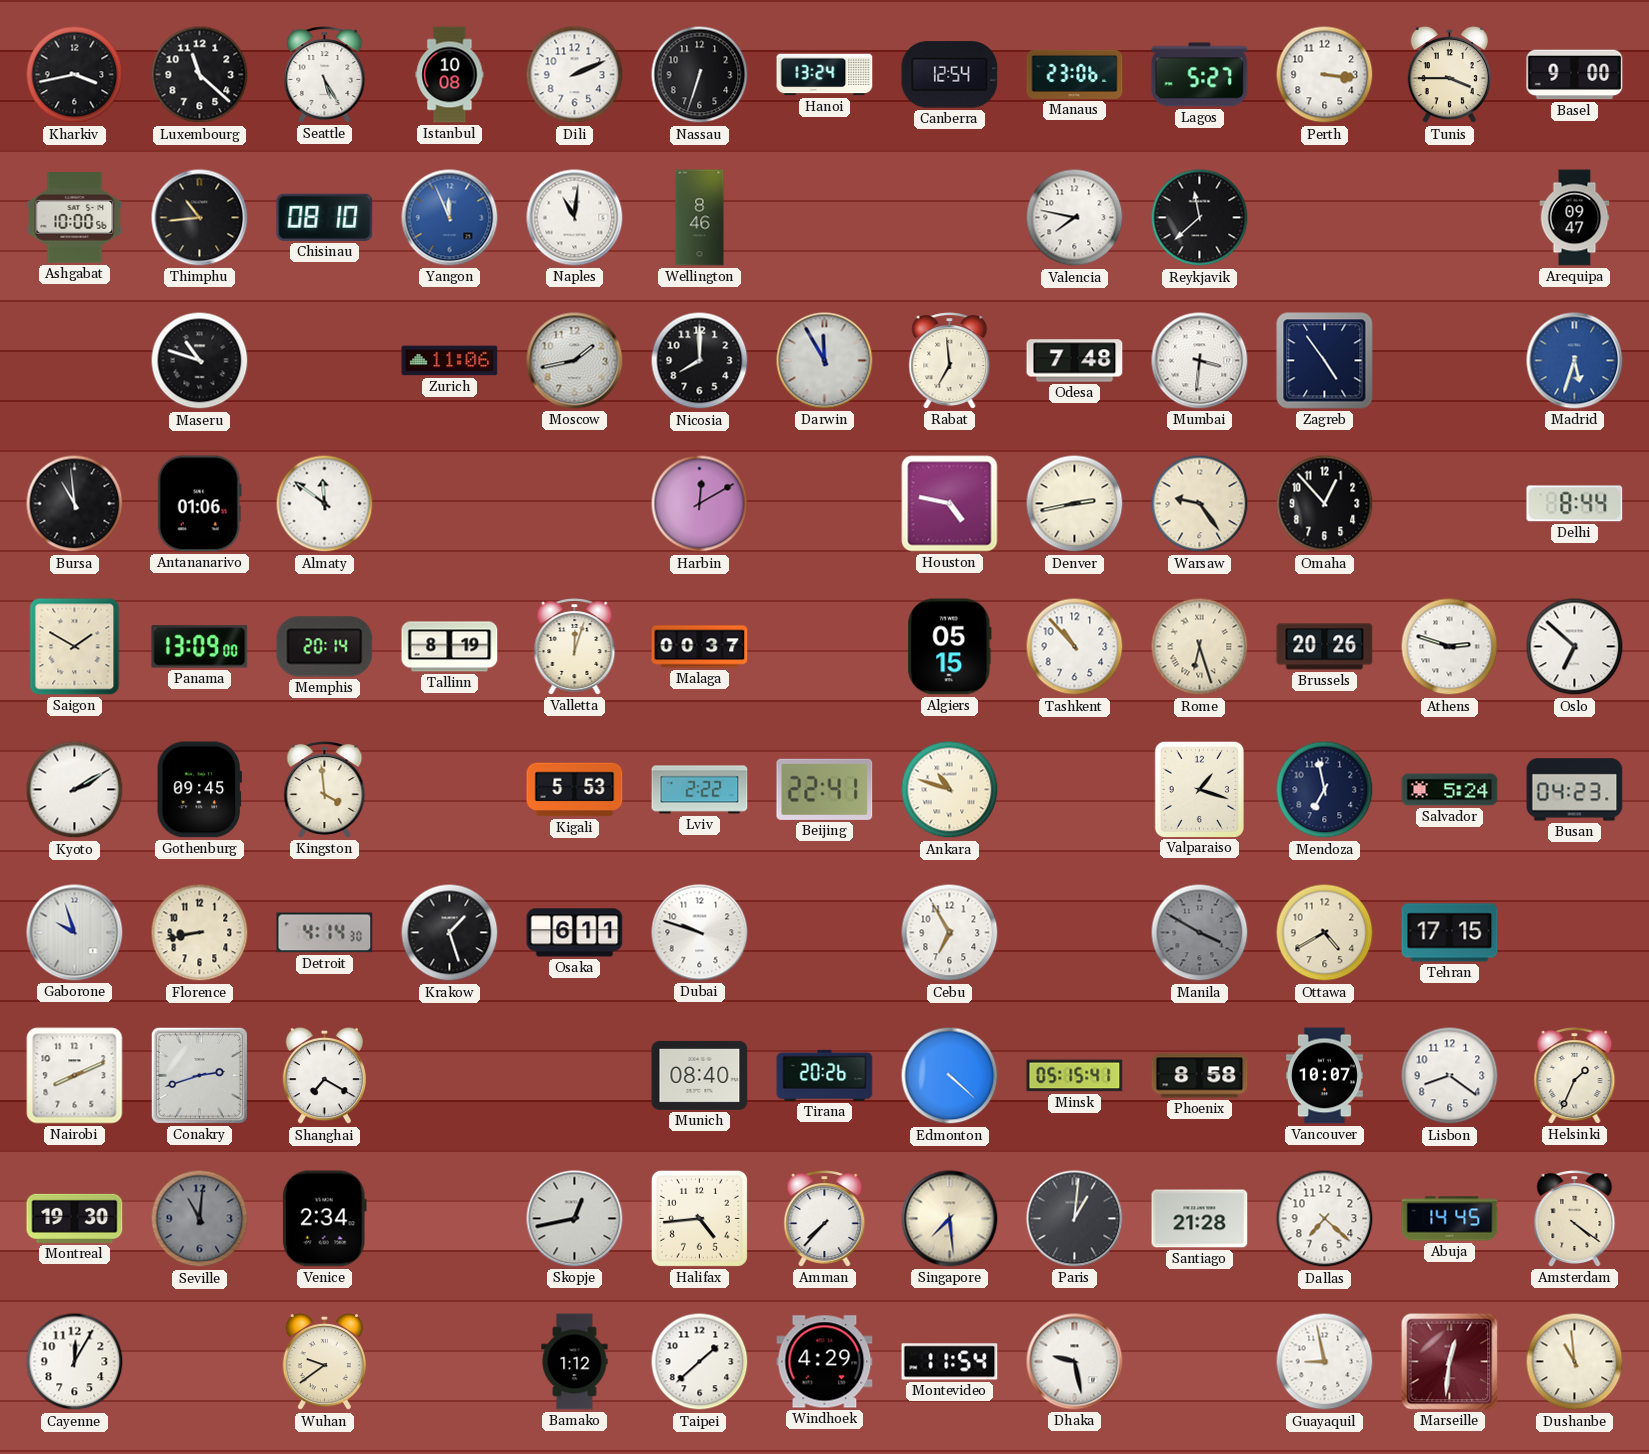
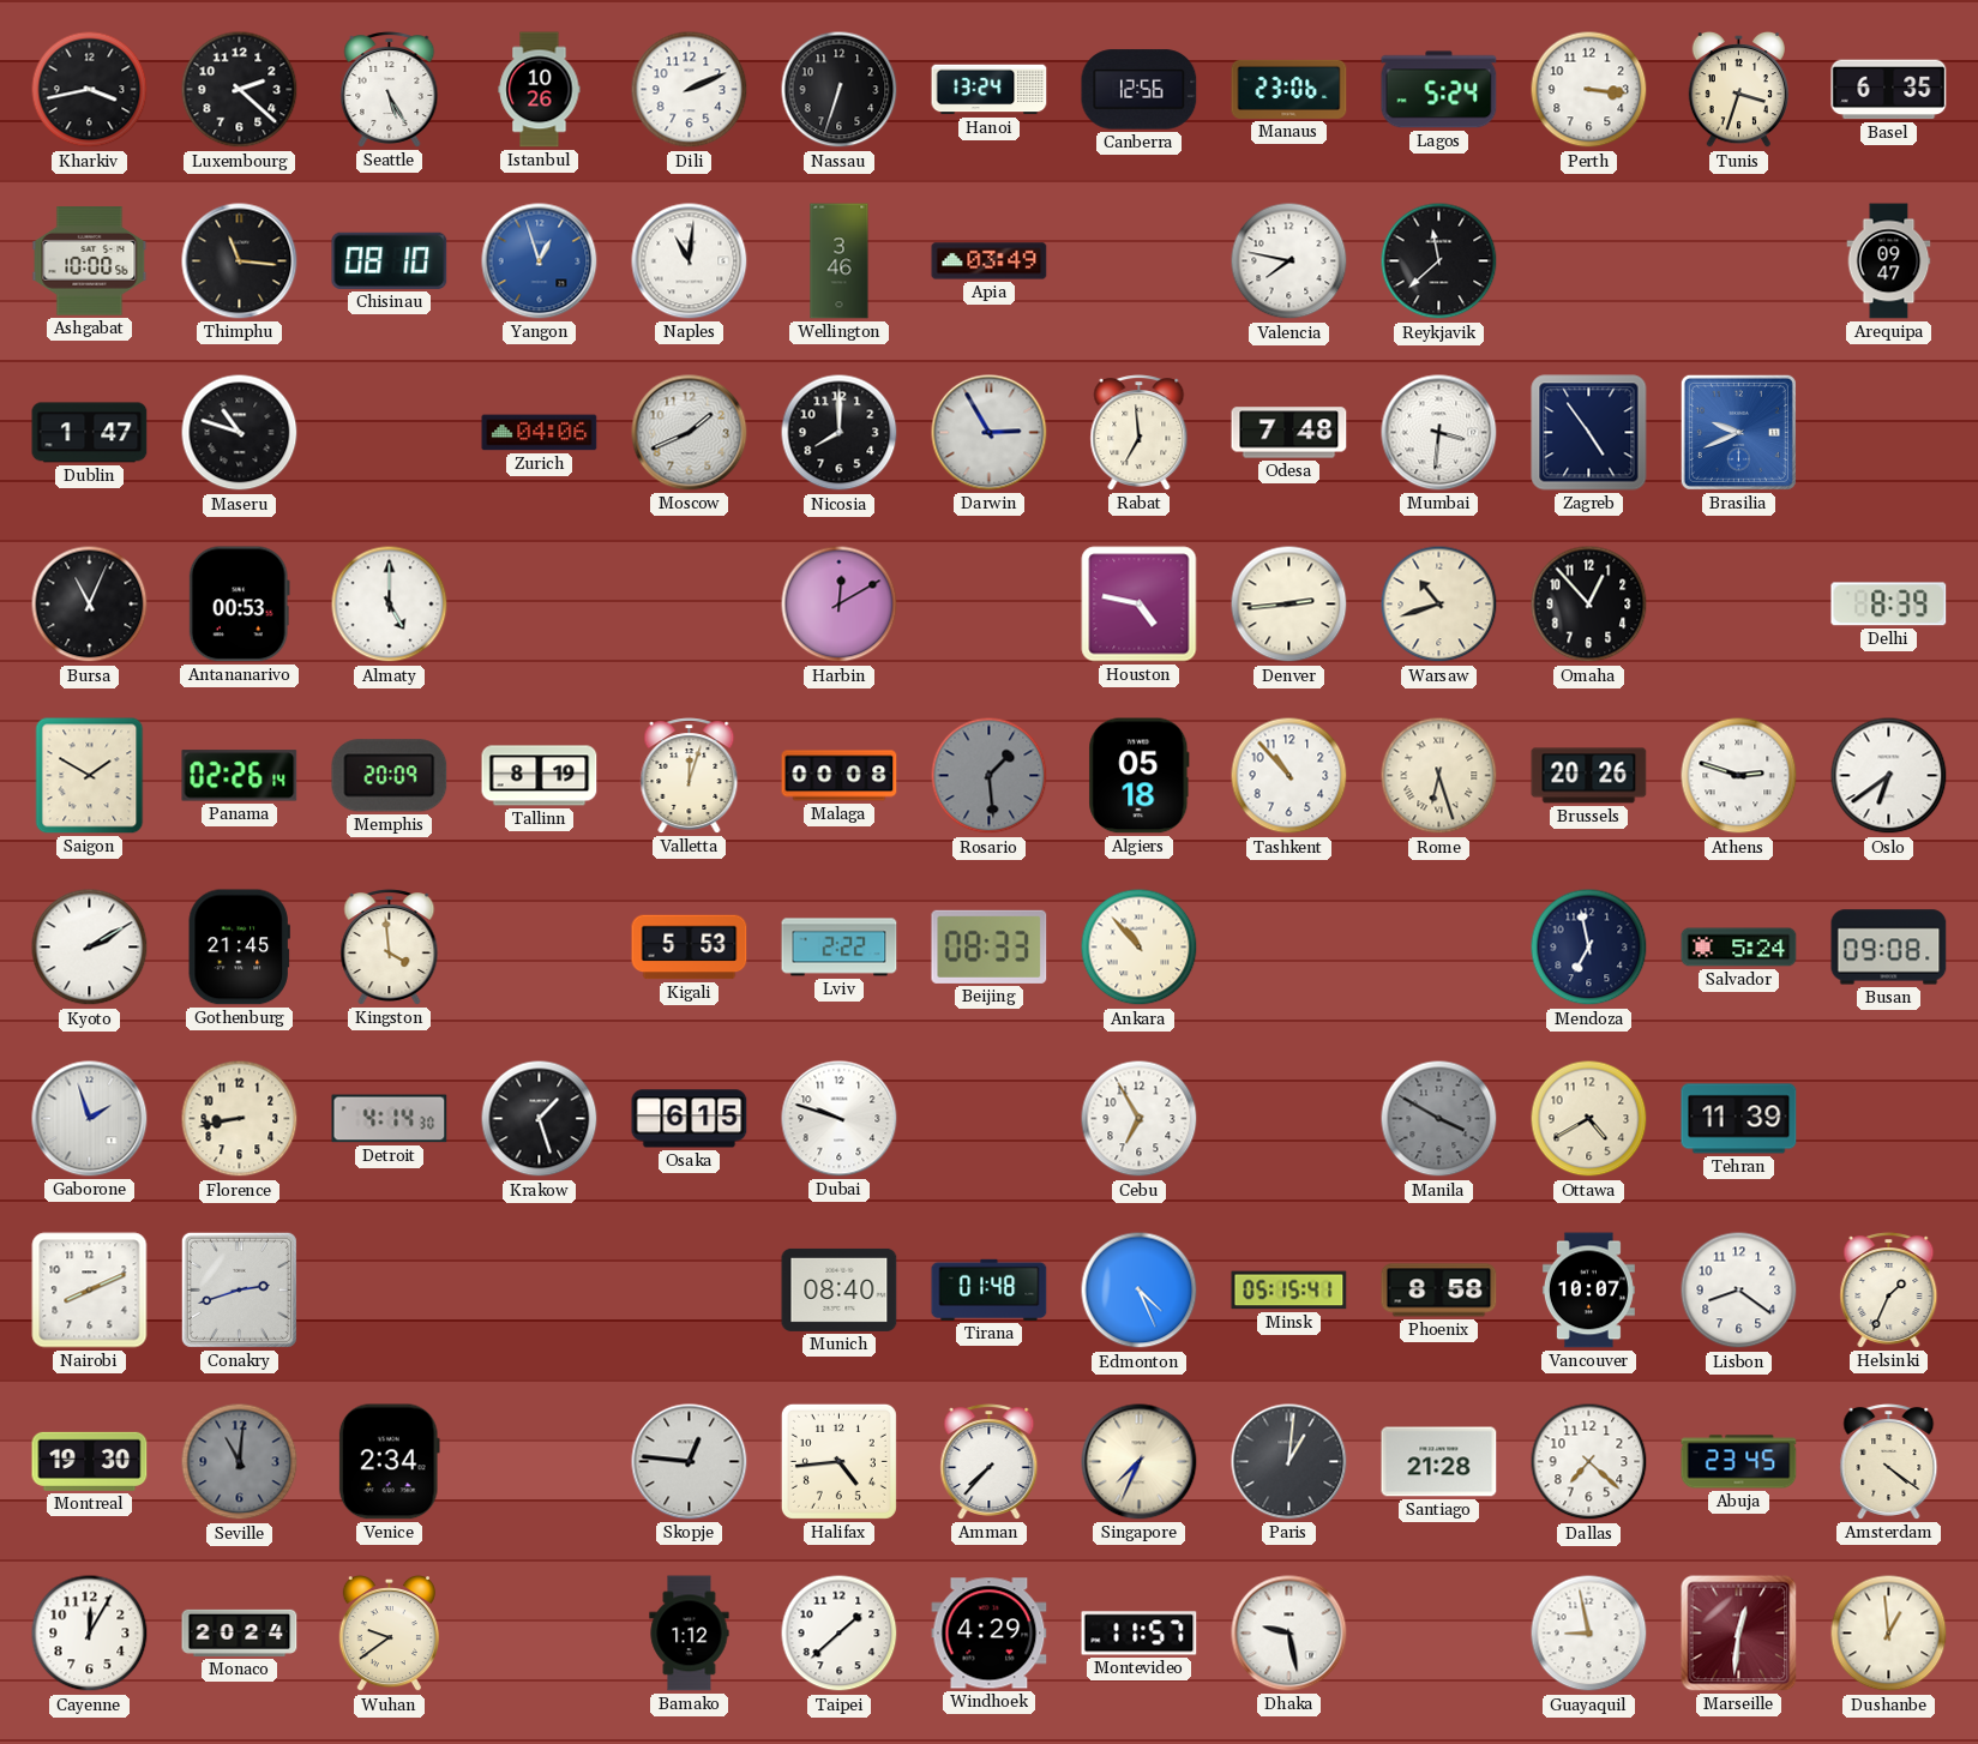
Luxembourg: 11:22 -> 2:22
Istanbul: 10:08 -> 10:26
Canberra: 12:54 -> 12:56
Lagos: 5:27 -> 5:24
Tunis: 3:45 -> 3:33
Basel: 9:00 -> 6:35
Thimphu: 10:44 -> 11:16
Yangon: 11:56 -> 12:57
Wellington: 8:46 -> 3:46
Apia: none -> 03:49
Dublin: none -> 1:47
Zurich: 11:06 -> 04:06
Moscow: 1:43 -> 1:41
Darwin: 11:55 -> 2:55
Brasilia: none -> 9:41
Madrid: 5:33 -> none
Bursa: 10:59 -> 11:04
Antananarivo: 01:06 -> 00:53
Almaty: 11:51 -> 5:00
Denver: 2:43 -> 2:44
Warsaw: 9:24 -> 10:42
Delhi: 8:44 -> 8:39
Panama: 13:09 -> 02:26
Memphis: 20:14 -> 20:09
Malaga: 00:37 -> 00:08
Rosario: none -> 1:29
Algiers: 05:15 -> 05:18
Oslo: 6:52 -> 6:39
Gothenburg: 09:45 -> 21:45
Beijing: 22:41 -> 08:33
Ankara: 10:48 -> 10:53
Valparaiso: 1:18 -> none
Busan: 04:23 -> 09:08
Gaborone: 9:57 -> 1:57
Osaka: 6:11 -> 6:15
Tehran: 17:15 -> 11:39
Shanghai: 7:20 -> none
Tirana: 20:26 -> 01:48
Edmonton: 4:22 -> 4:26
Skopje: 12:43 -> 12:46
Singapore: 7:29 -> 7:34
Abuja: 14:45 -> 23:45
Monaco: none -> 20:24
Montevideo: 11:54 -> 11:57
Dushanbe: 10:59 -> 12:59
